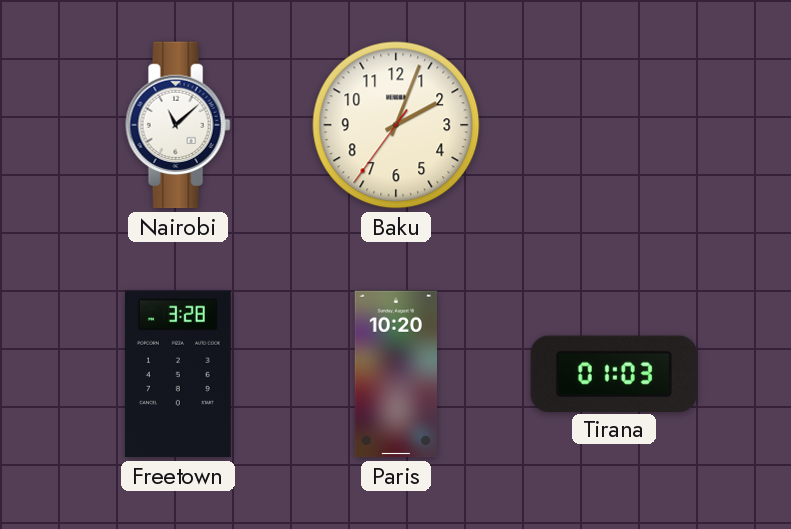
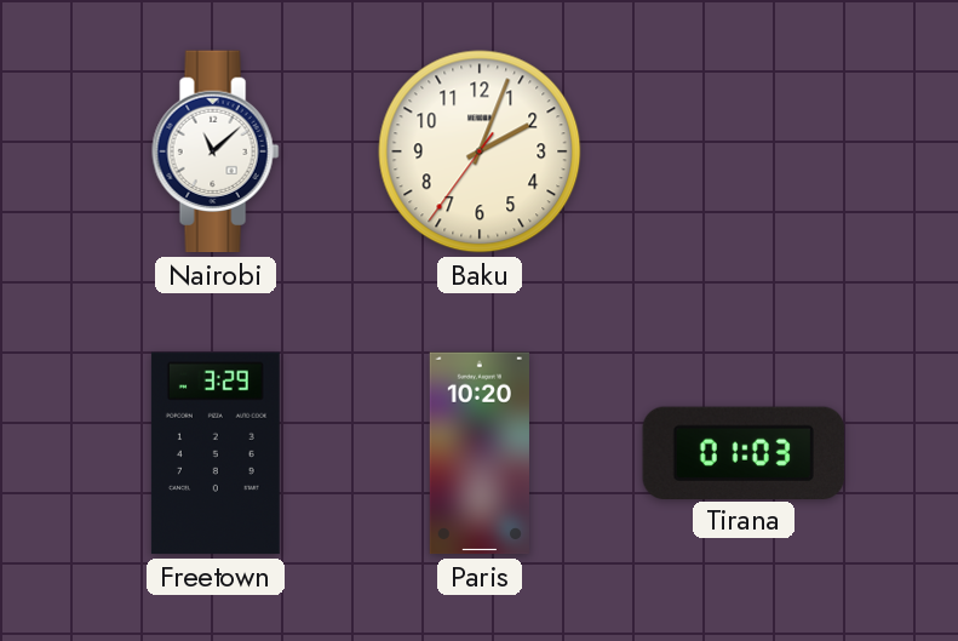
Freetown: 3:28 -> 3:29
